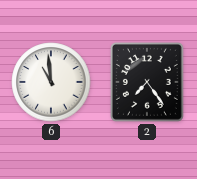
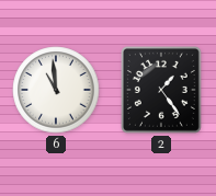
2: 7:24 -> 1:24
